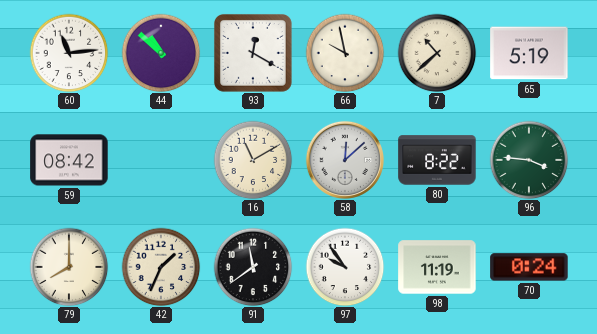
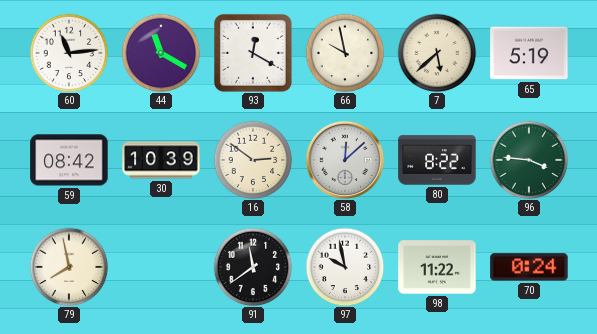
44: 10:52 -> 11:20
7: 10:38 -> 5:38
30: none -> 10:39
16: 11:10 -> 2:51
79: 8:00 -> 7:58
42: 1:34 -> none
97: 9:54 -> 9:58
98: 11:19 -> 11:22
